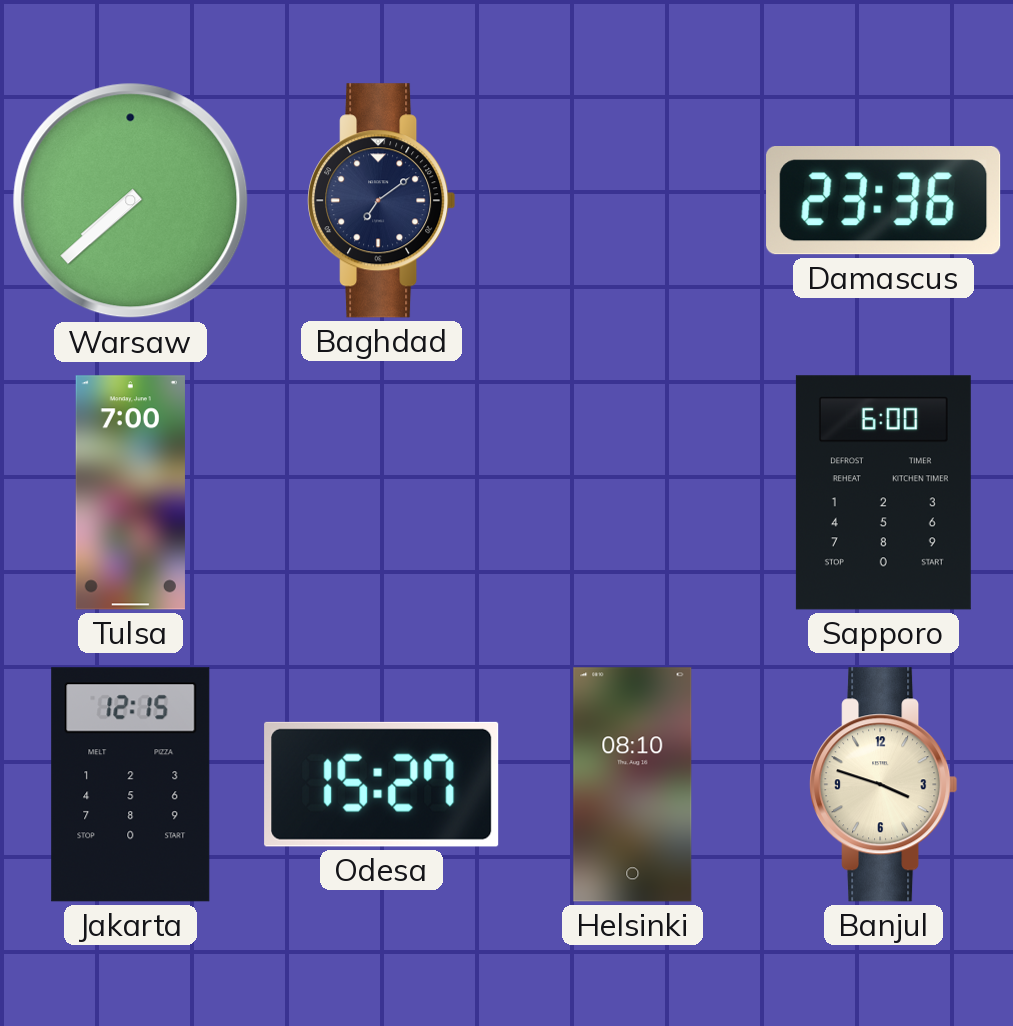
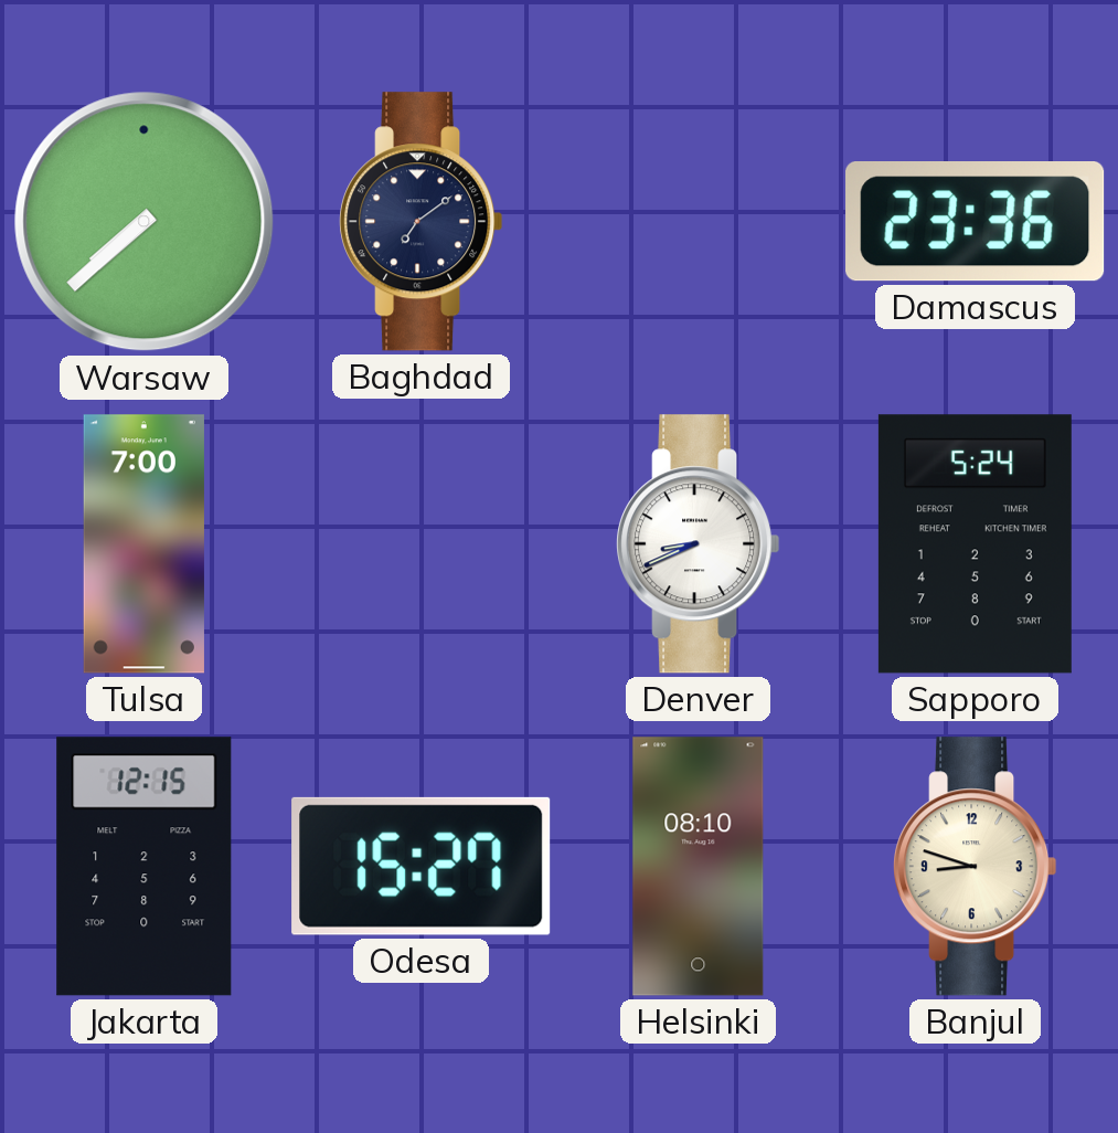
Denver: none -> 8:41
Sapporo: 6:00 -> 5:24
Banjul: 3:48 -> 8:48
